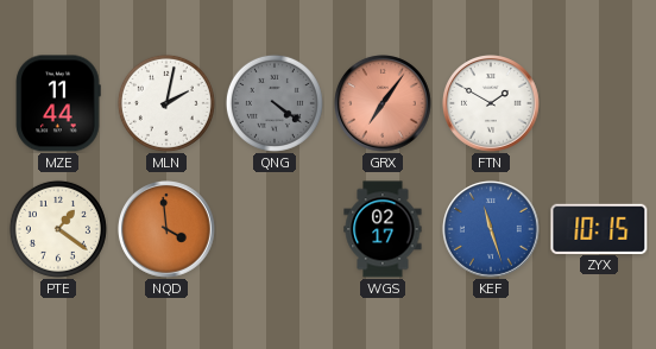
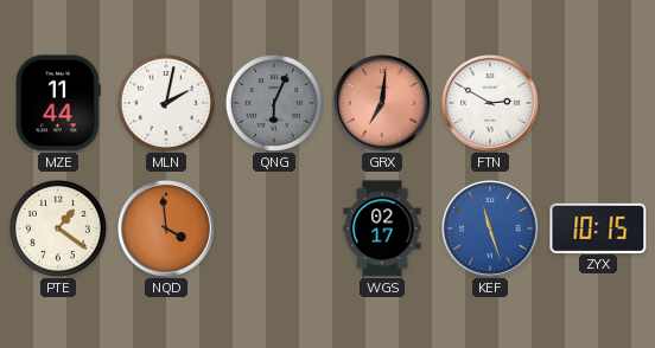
QNG: 4:21 -> 6:04
GRX: 7:06 -> 7:01
FTN: 1:50 -> 2:50
